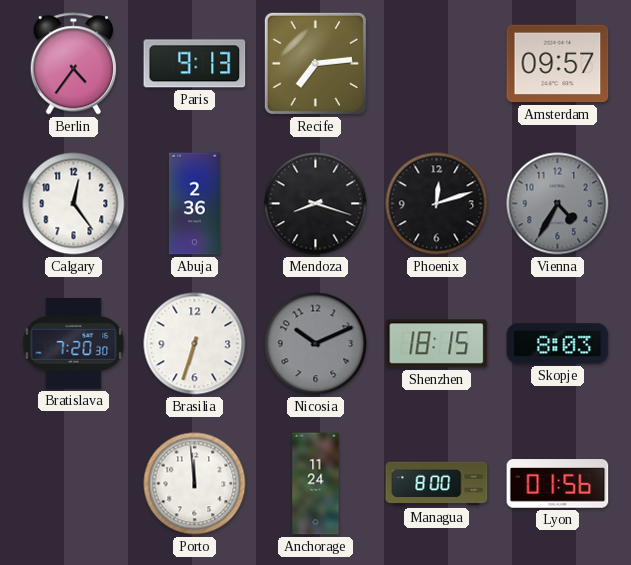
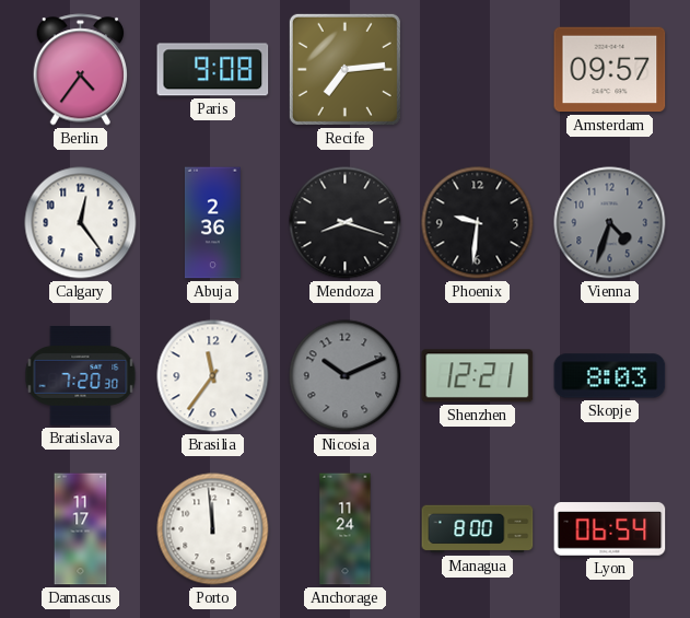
Paris: 9:13 -> 9:08
Phoenix: 12:12 -> 9:31
Vienna: 4:35 -> 4:33
Brasilia: 6:33 -> 11:36
Shenzhen: 18:15 -> 12:21
Damascus: none -> 11:17
Lyon: 01:56 -> 06:54
